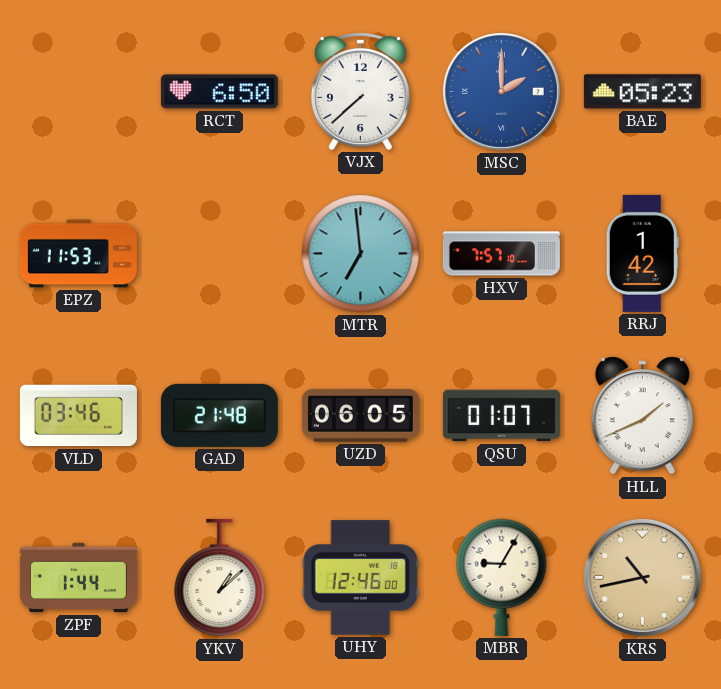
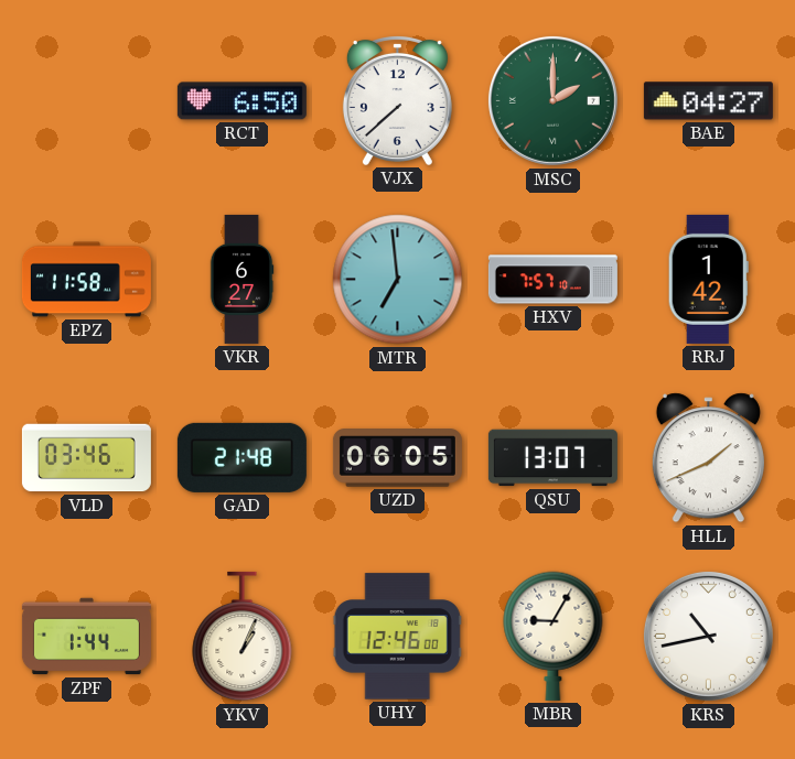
MSC dial: blue -> green
BAE: 05:23 -> 04:27
EPZ: 11:53 -> 11:58
VKR: none -> 6:27
QSU: 01:07 -> 13:07
YKV: 1:08 -> 1:04
KRS dial: champagne -> white
